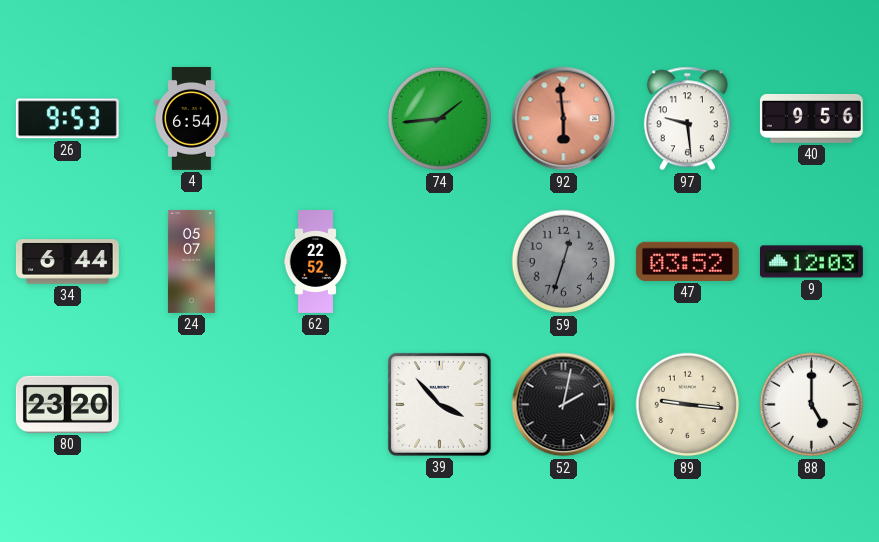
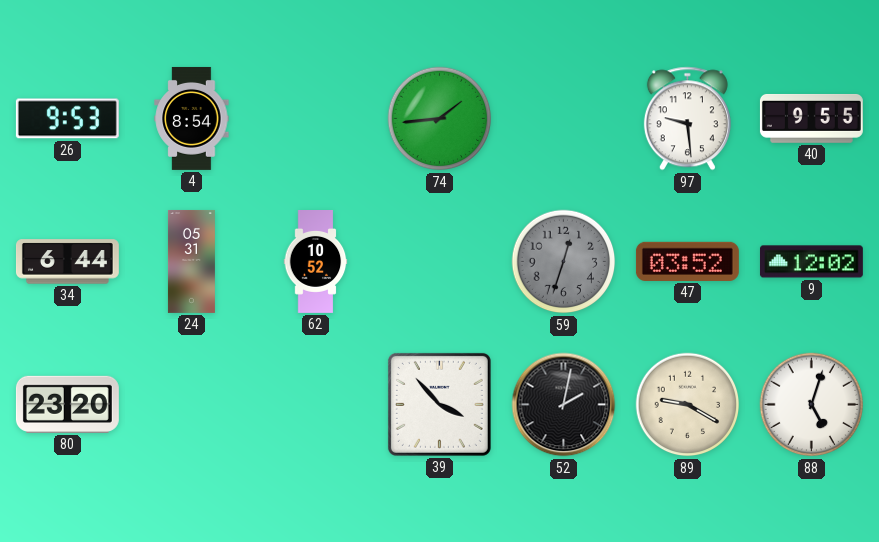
4: 6:54 -> 8:54
92: 5:59 -> none
40: 9:56 -> 9:55
24: 05:07 -> 05:31
62: 22:52 -> 10:52
9: 12:03 -> 12:02
89: 9:16 -> 9:20
88: 5:00 -> 5:03
